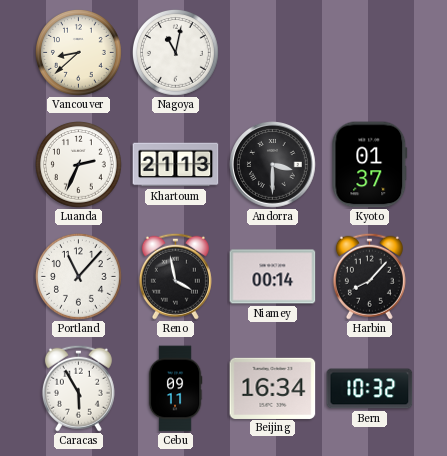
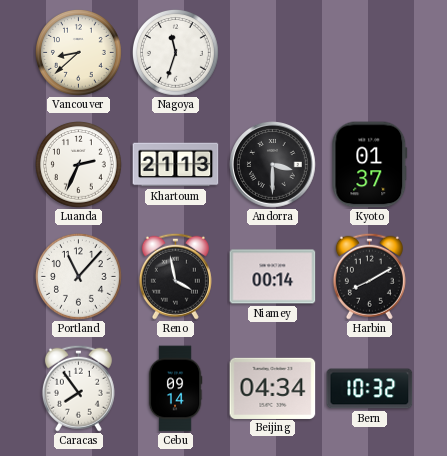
Nagoya: 11:02 -> 11:33
Harbin: 8:07 -> 8:10
Caracas: 5:55 -> 7:54
Cebu: 09:11 -> 09:14
Beijing: 16:34 -> 04:34
